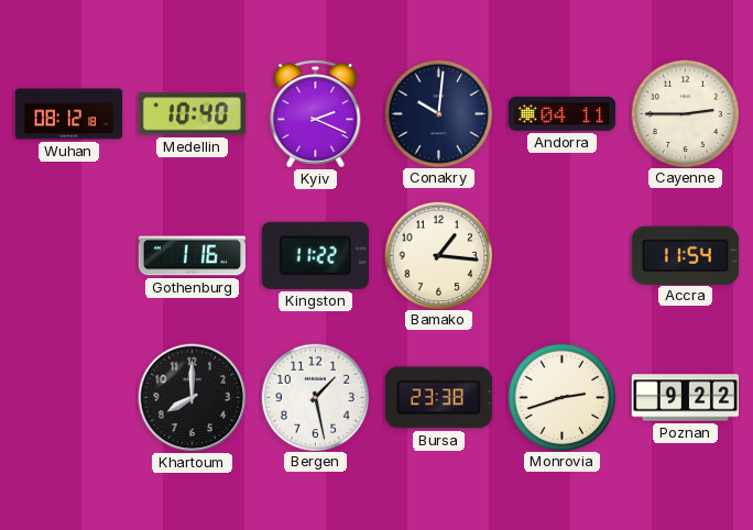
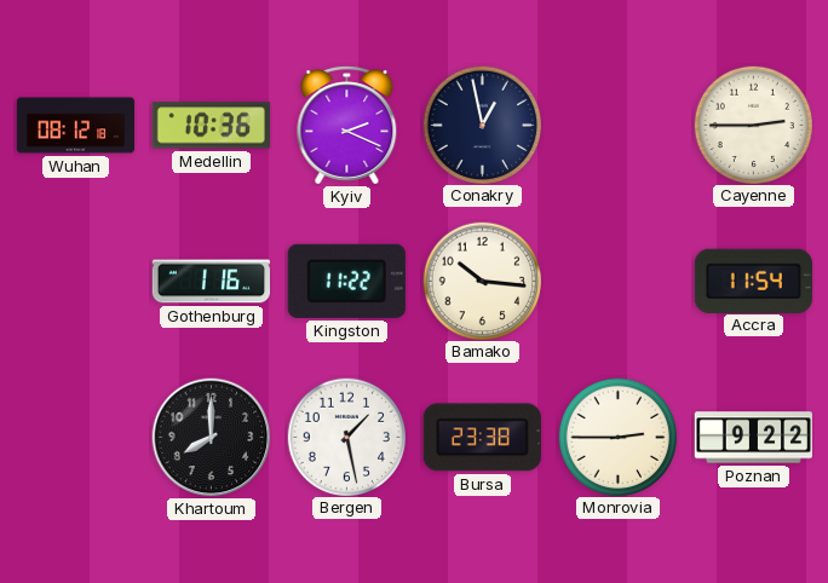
Medellin: 10:40 -> 10:36
Conakry: 10:01 -> 12:58
Andorra: 04:11 -> none
Bamako: 1:16 -> 10:16
Monrovia: 2:42 -> 2:45
